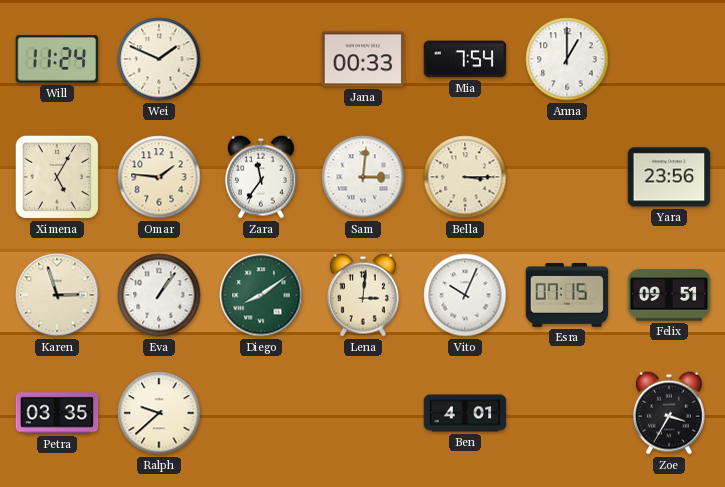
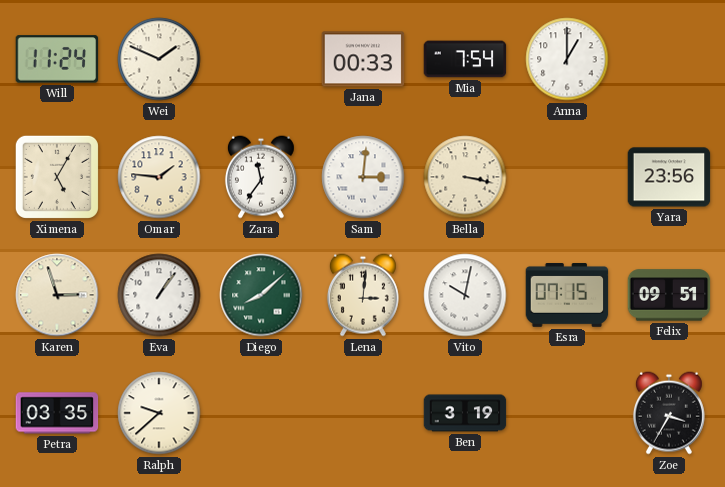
Bella: 3:15 -> 3:17
Diego: 8:09 -> 8:08
Vito: 10:04 -> 10:02
Ben: 4:01 -> 3:19
